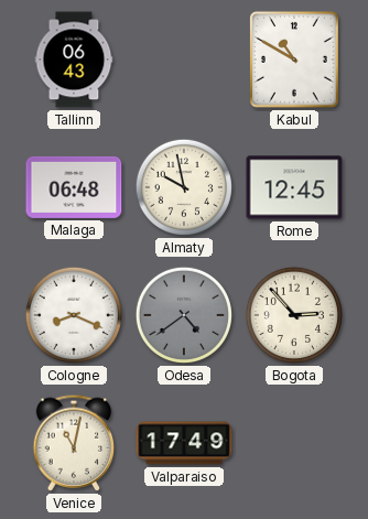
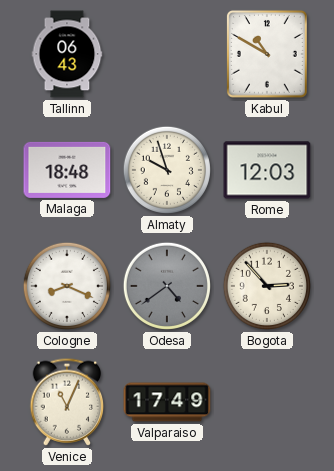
Malaga: 06:48 -> 18:48
Almaty: 9:58 -> 9:57
Rome: 12:45 -> 12:03
Venice: 11:02 -> 11:04
